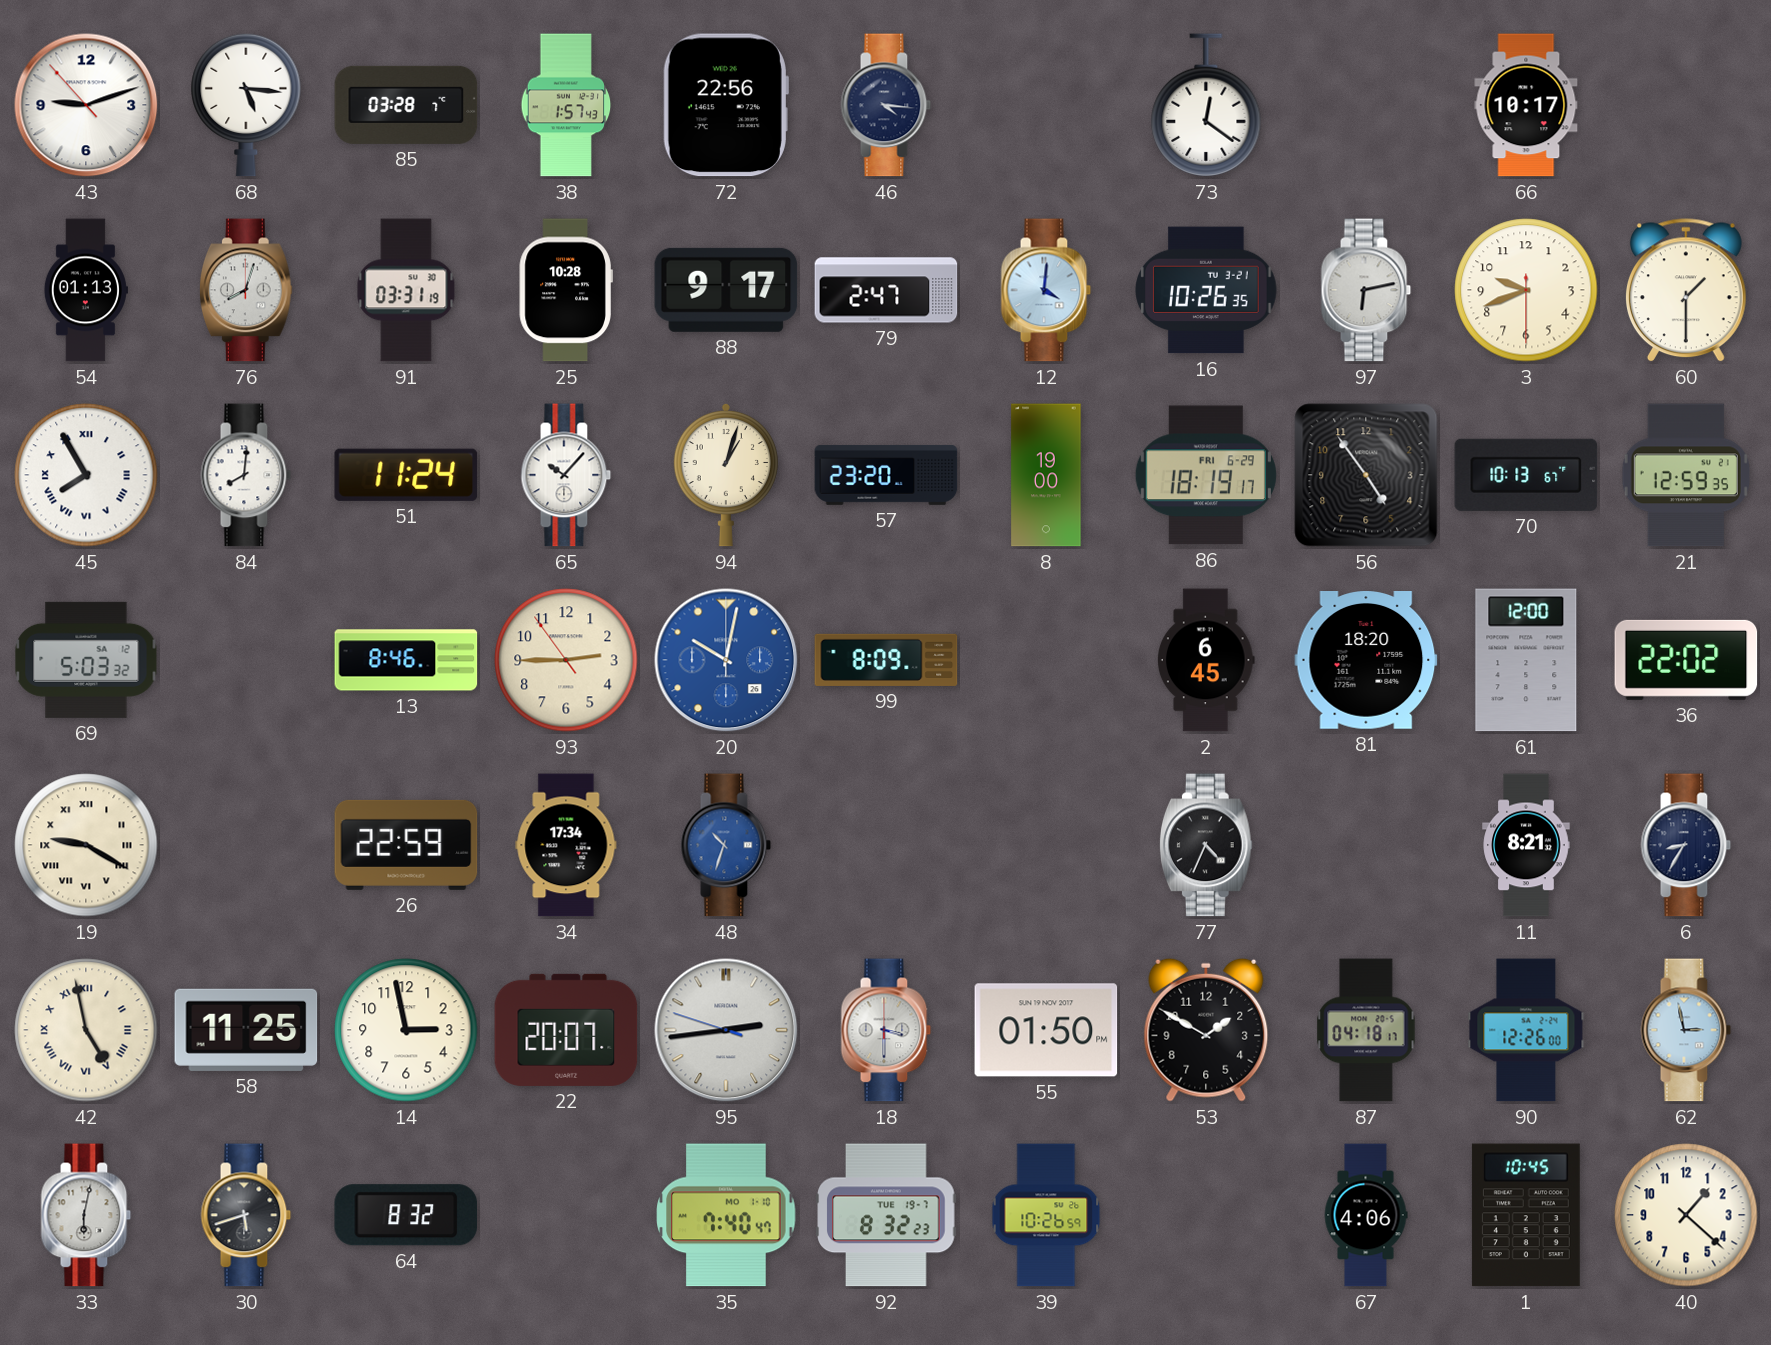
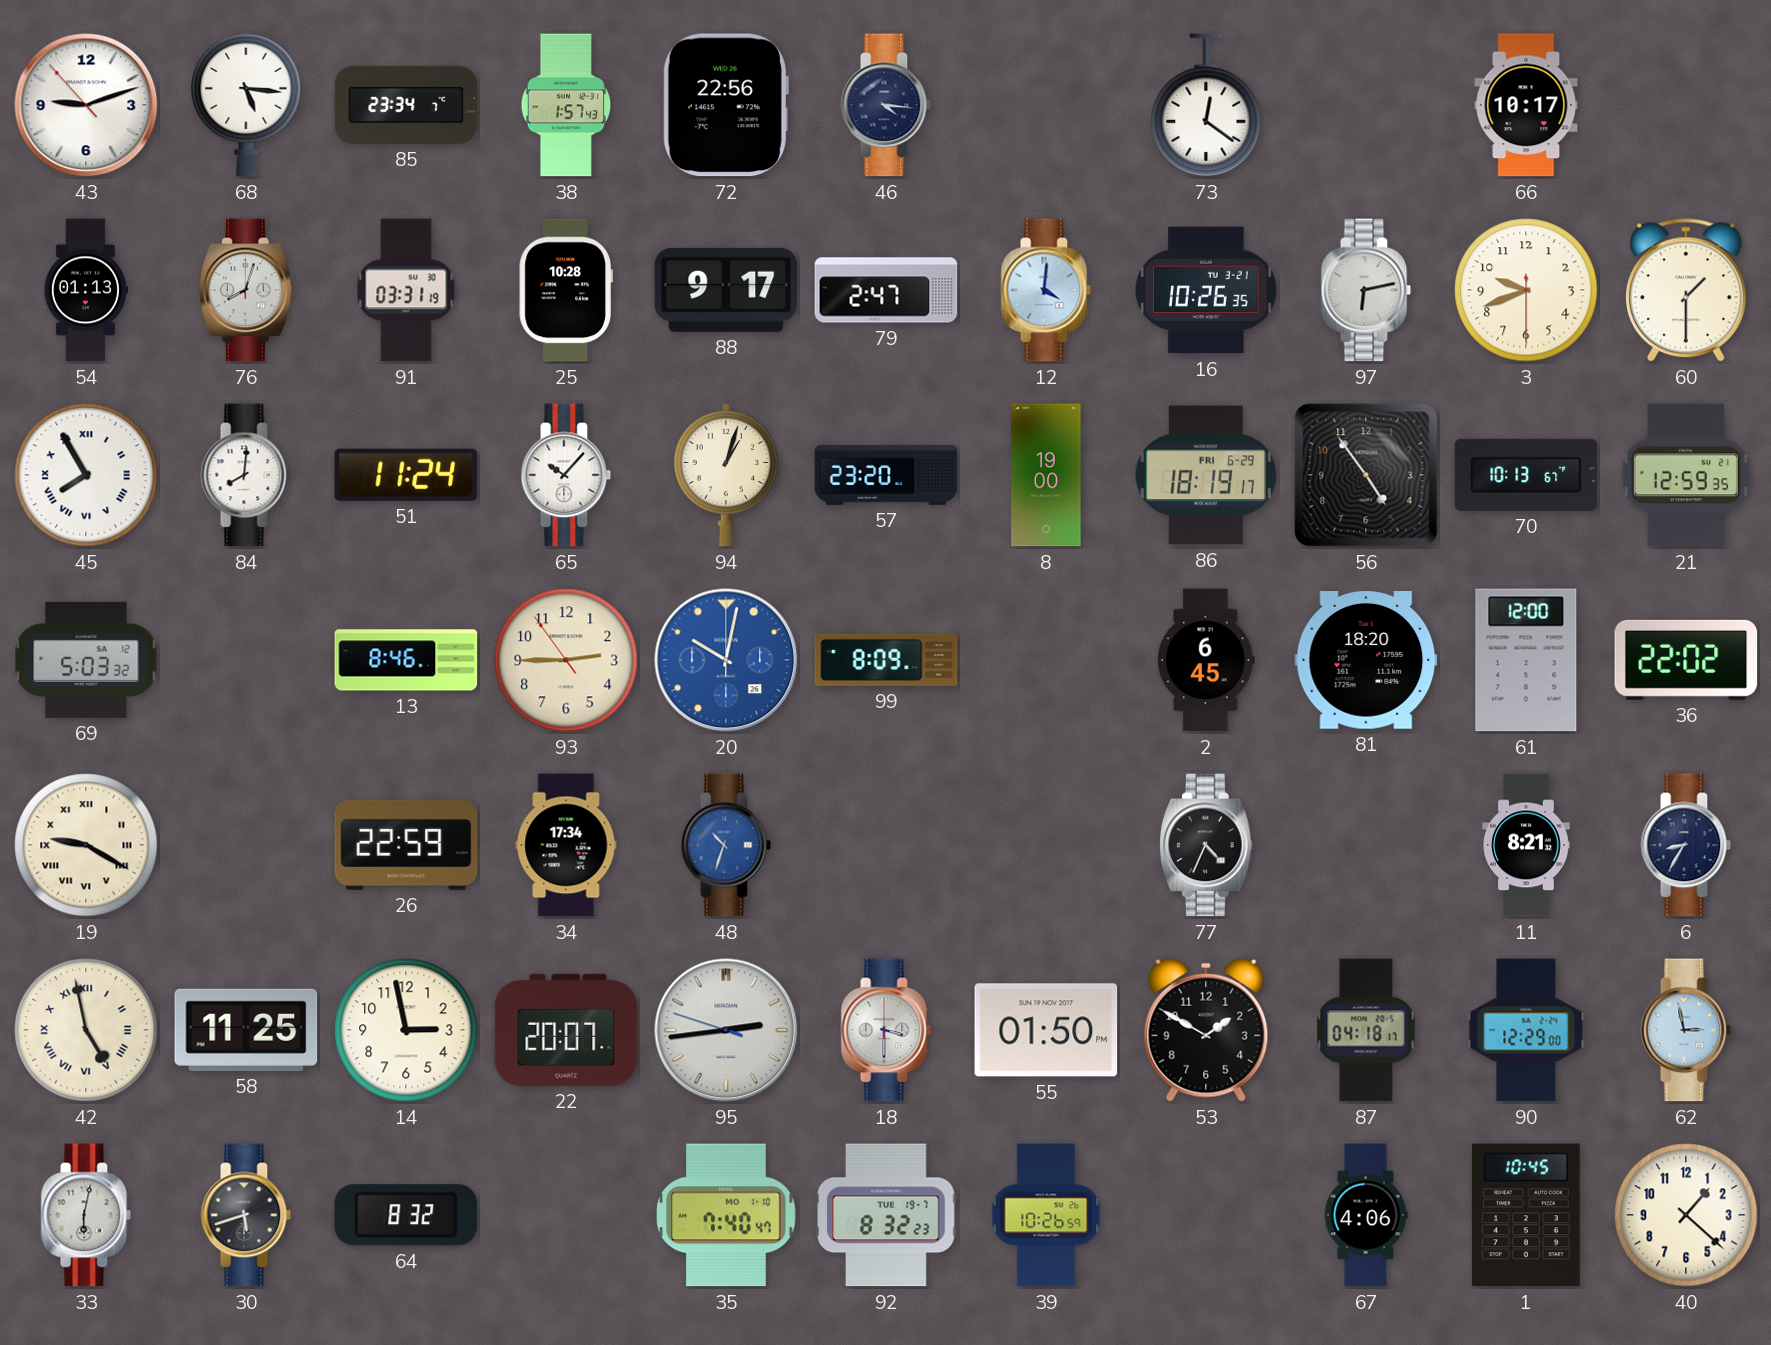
85: 03:28 -> 23:34
90: 12:26 -> 12:29
